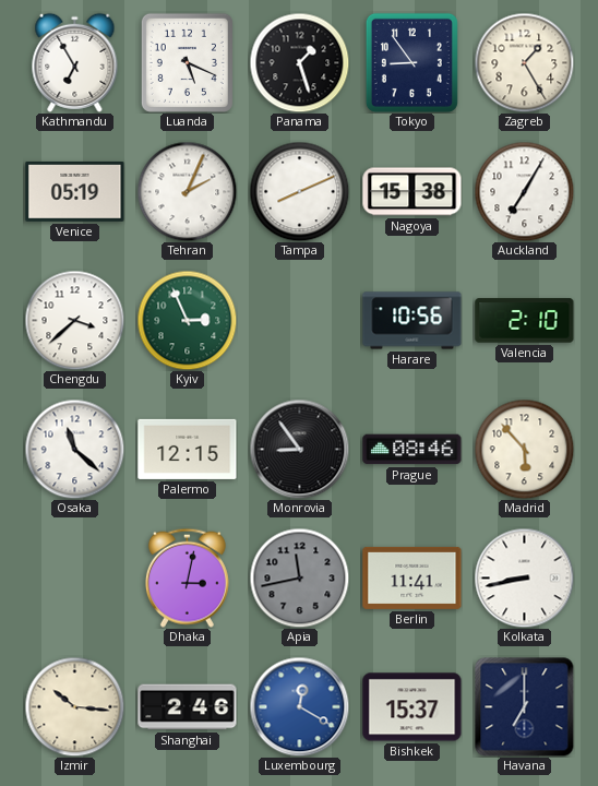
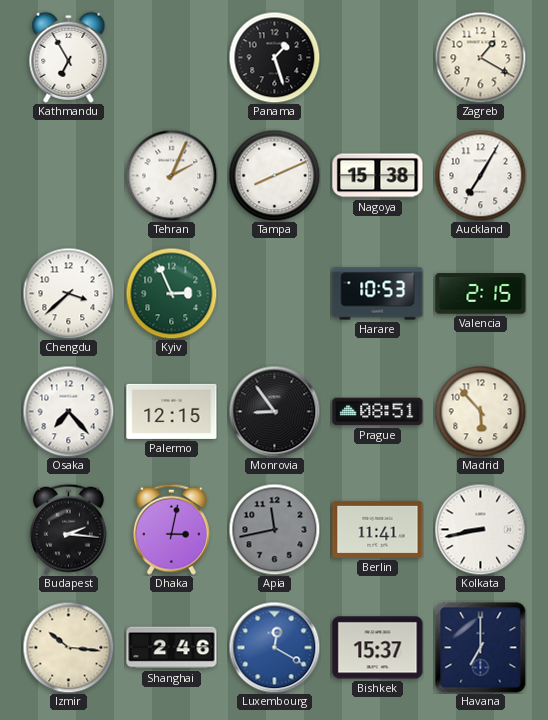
Luanda: 5:19 -> none
Tokyo: 8:54 -> none
Zagreb: 1:25 -> 1:20
Venice: 05:19 -> none
Harare: 10:56 -> 10:53
Valencia: 2:10 -> 2:15
Osaka: 11:22 -> 7:23
Prague: 08:46 -> 08:51
Budapest: none -> 2:16
